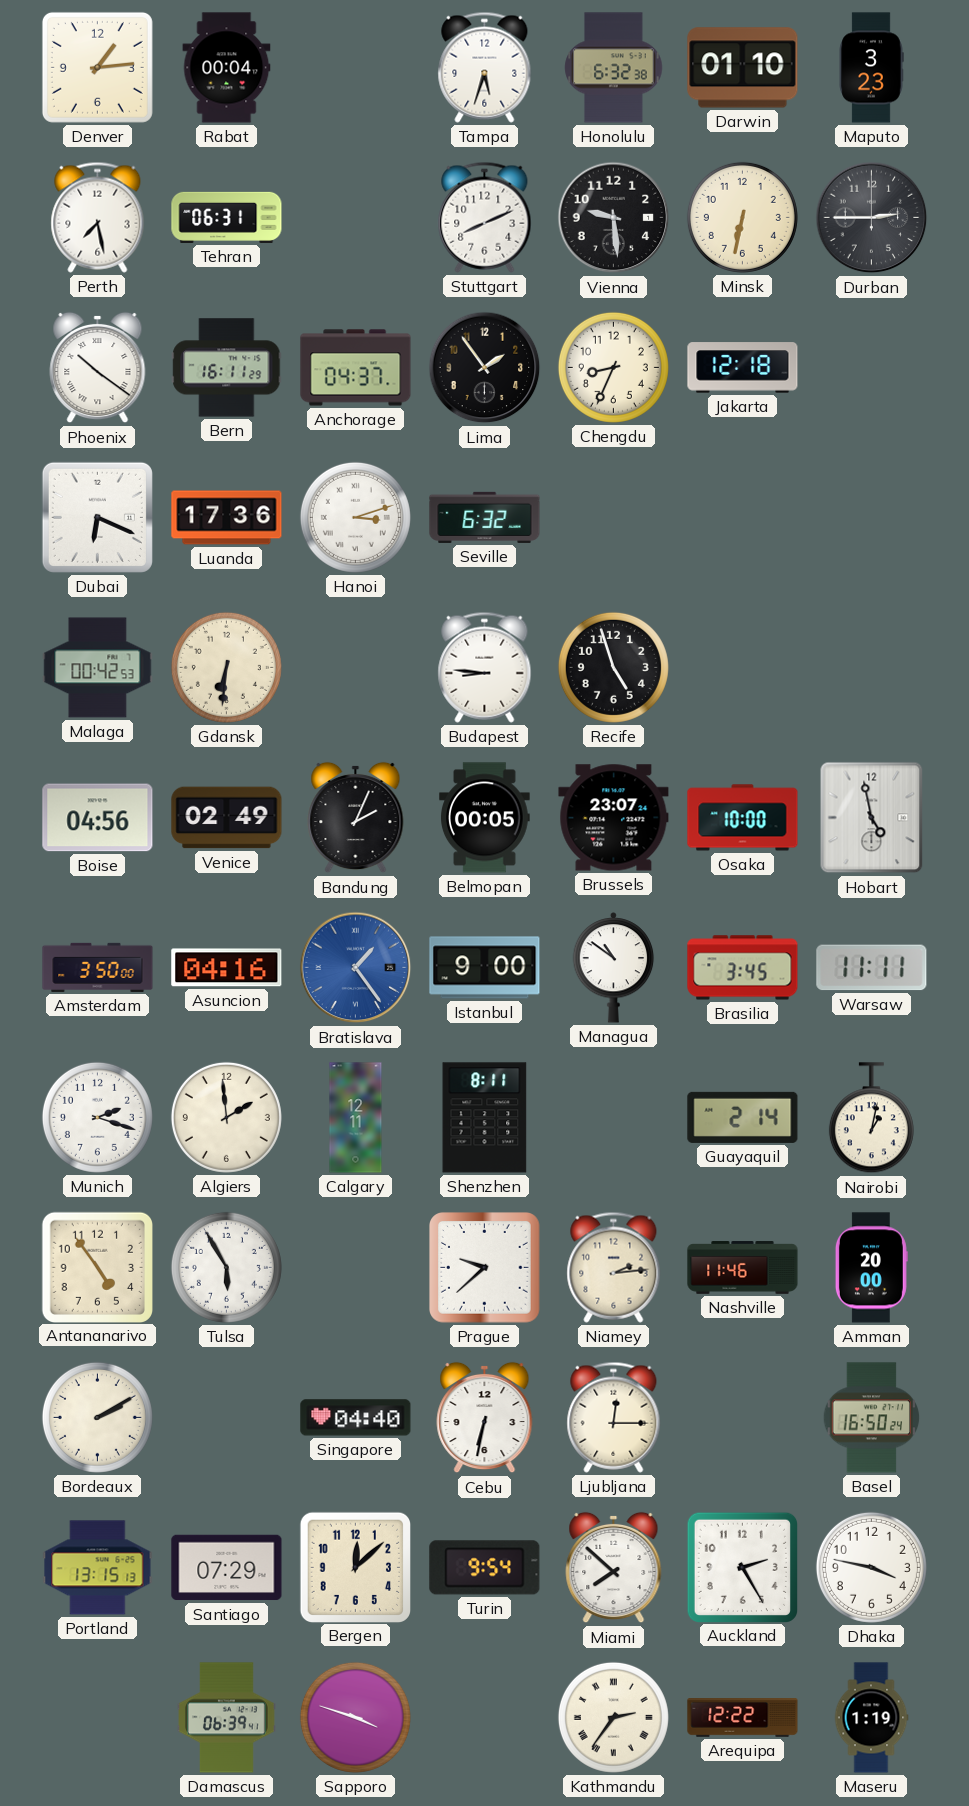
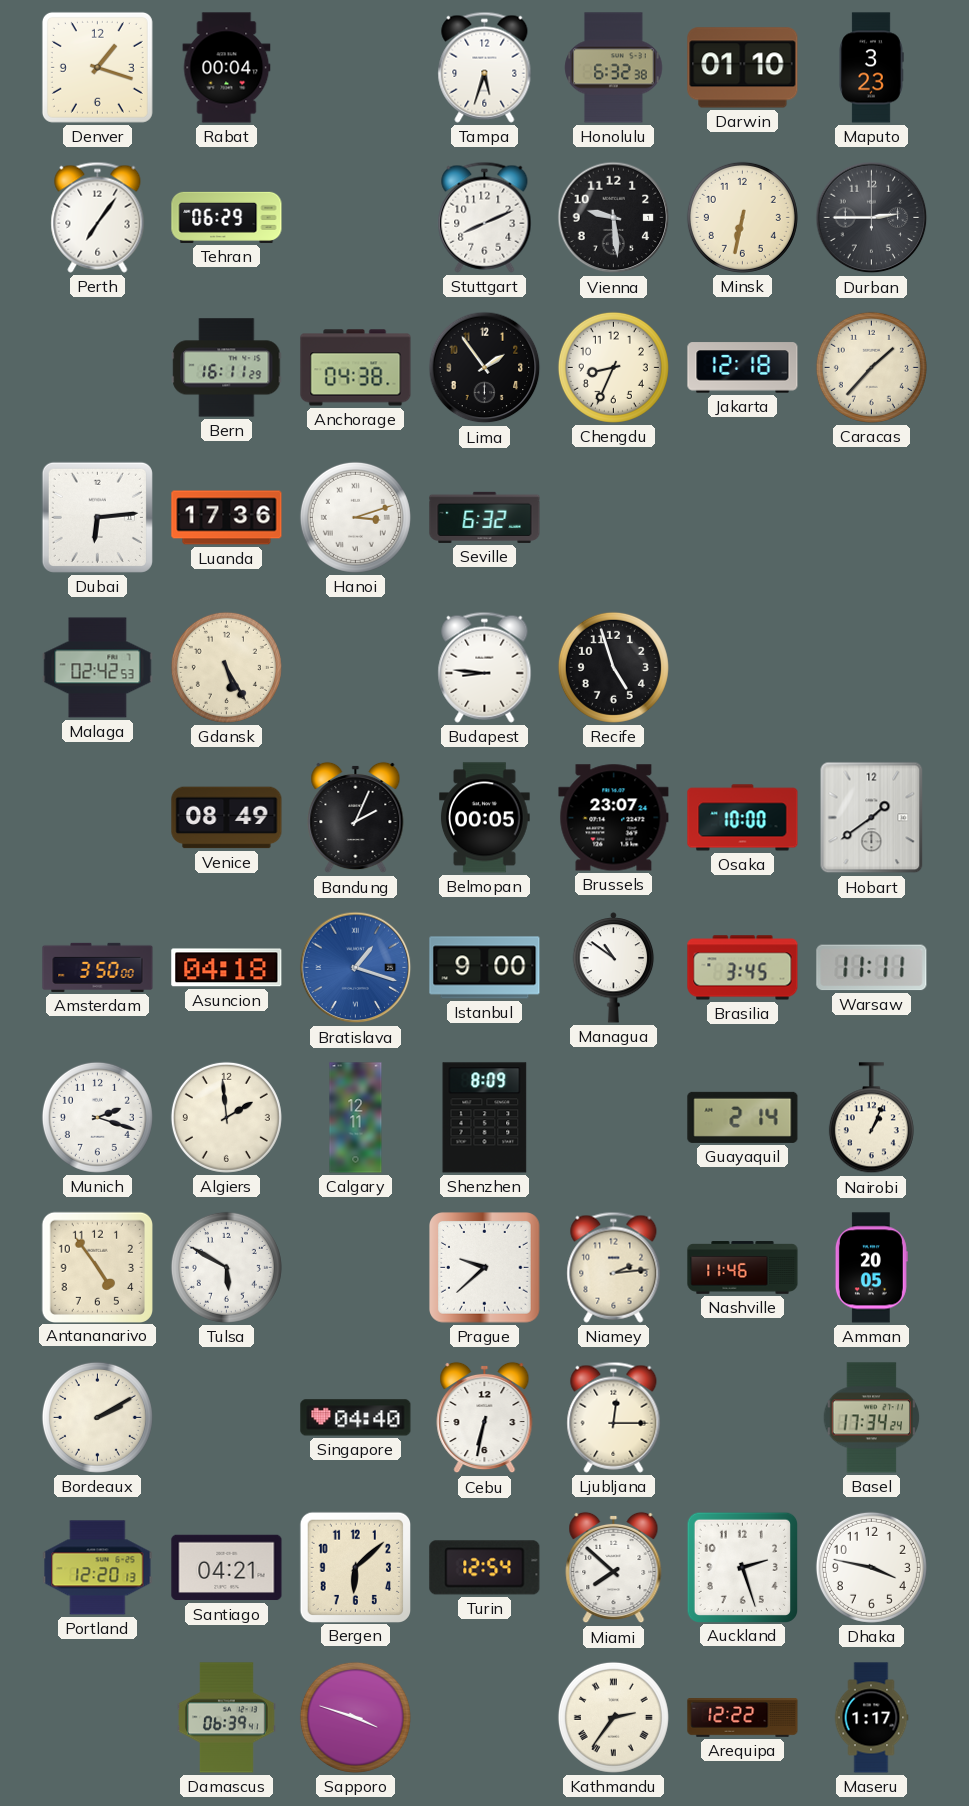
Denver: 1:14 -> 1:18
Perth: 7:28 -> 7:06
Tehran: 06:31 -> 06:29
Phoenix: 10:21 -> none
Anchorage: 04:37 -> 04:38
Caracas: none -> 1:37
Dubai: 6:19 -> 6:14
Malaga: 00:42 -> 02:42
Gdansk: 6:31 -> 5:25
Boise: 04:56 -> none
Venice: 02:49 -> 08:49
Hobart: 4:58 -> 1:39
Asuncion: 04:16 -> 04:18
Bratislava: 1:24 -> 1:18
Shenzhen: 8:11 -> 8:09
Nairobi: 1:02 -> 1:04
Tulsa: 5:55 -> 5:50
Amman: 20:00 -> 20:05
Basel: 16:50 -> 17:34
Portland: 13:15 -> 12:20
Santiago: 07:29 -> 04:21
Bergen: 12:08 -> 6:08
Turin: 9:54 -> 12:54
Auckland: 2:25 -> 2:27
Maseru: 1:19 -> 1:17
